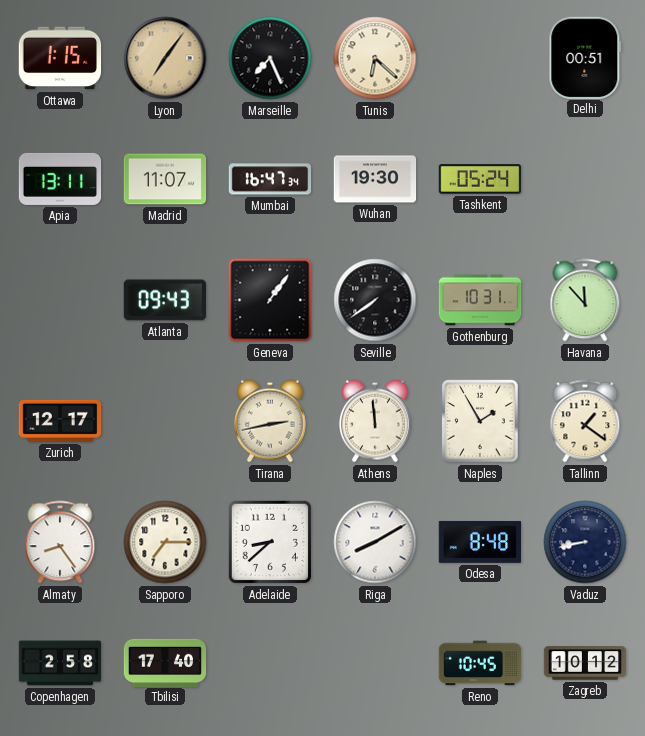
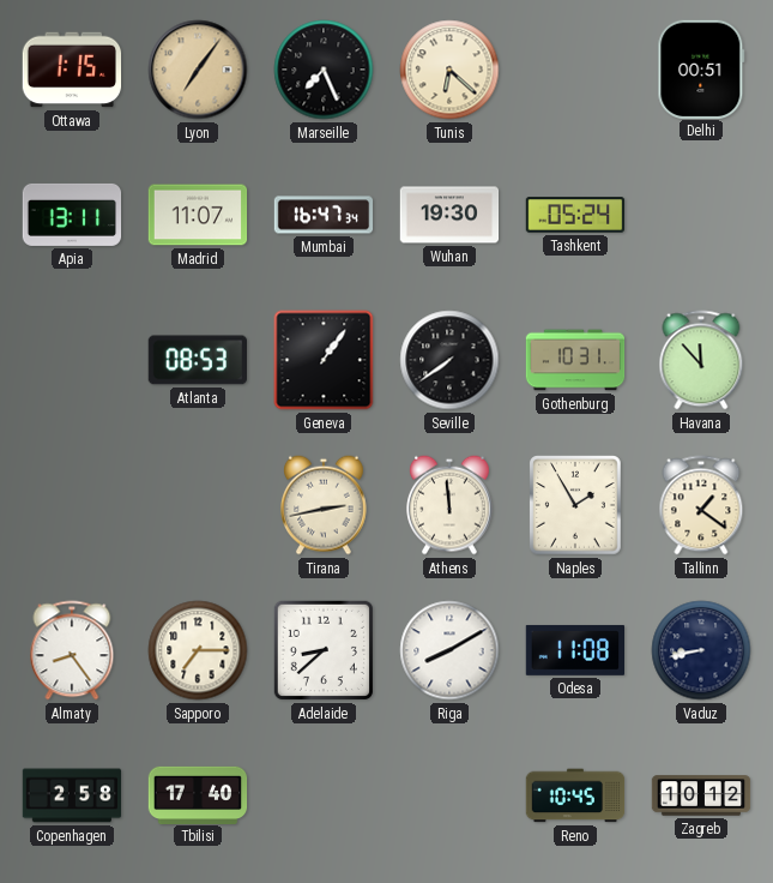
Atlanta: 09:43 -> 08:53
Zurich: 12:17 -> none
Odesa: 8:48 -> 11:08
